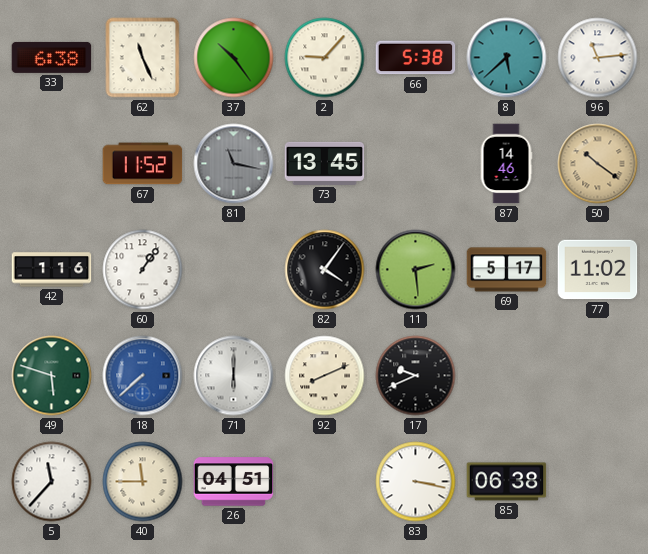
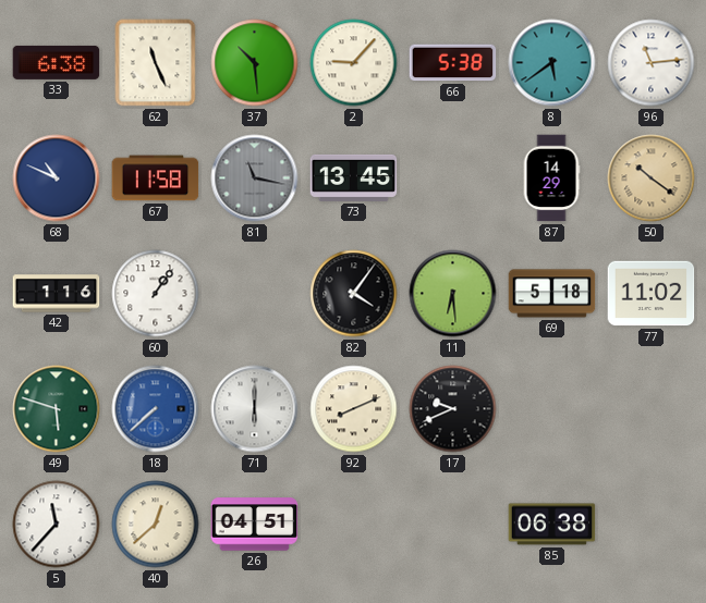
37: 10:24 -> 10:29
8: 5:38 -> 5:39
68: none -> 10:49
67: 11:52 -> 11:58
87: 14:46 -> 14:29
11: 2:29 -> 6:29
69: 5:17 -> 5:18
40: 11:45 -> 12:38
83: 3:17 -> none
